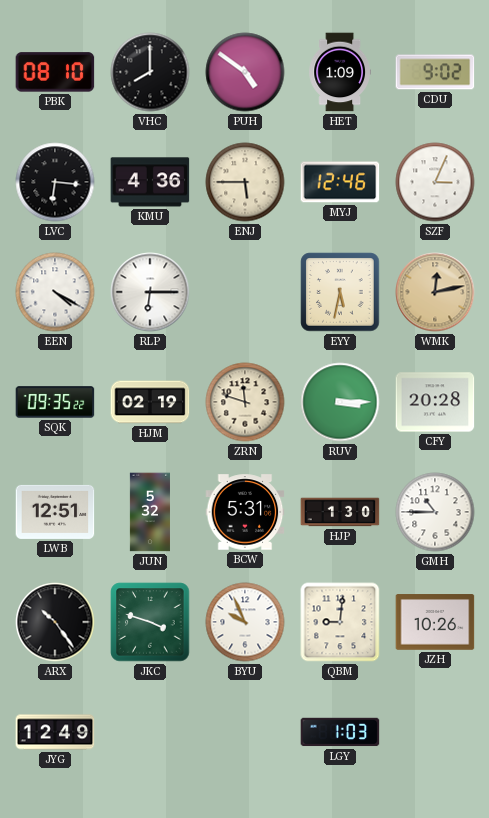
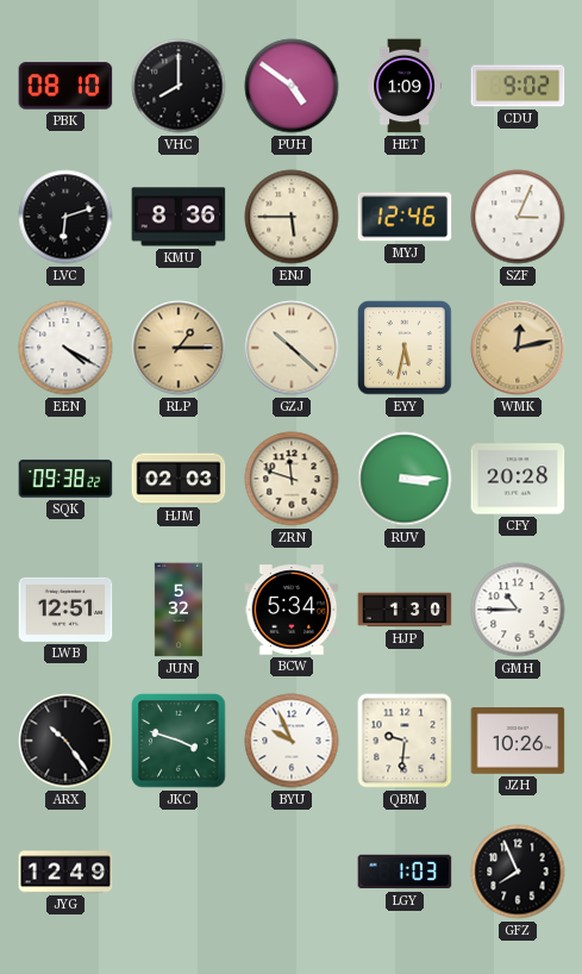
LVC: 6:16 -> 6:12
KMU: 4:36 -> 8:36
RLP: 6:15 -> 1:15
RLP dial: white -> champagne
GZJ: none -> 10:22
SQK: 09:35 -> 09:38
HJM: 02:19 -> 02:03
BCW: 5:31 -> 5:34
QBM: 9:01 -> 9:31
GFZ: none -> 7:56
